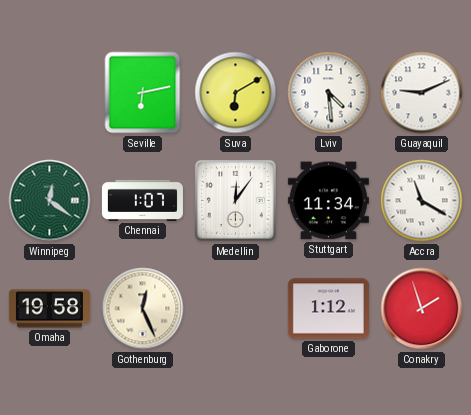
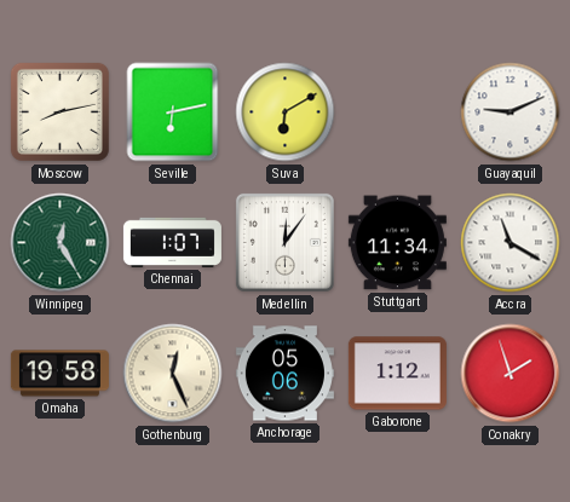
Moscow: none -> 8:13
Lviv: 4:29 -> none
Winnipeg: 12:21 -> 12:25
Anchorage: none -> 05:06
